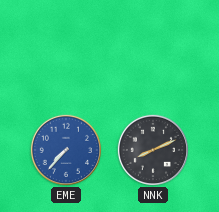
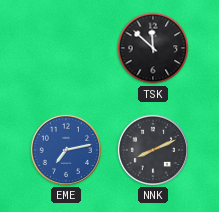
TSK: none -> 11:52
EME: 7:37 -> 7:13
